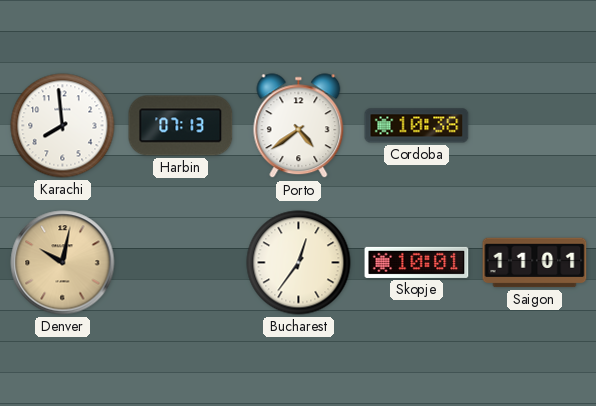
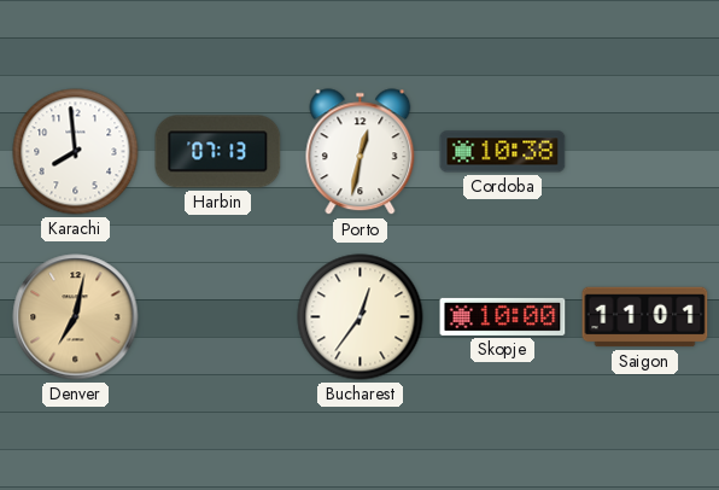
Porto: 4:39 -> 12:32
Denver: 10:02 -> 7:02
Skopje: 10:01 -> 10:00
